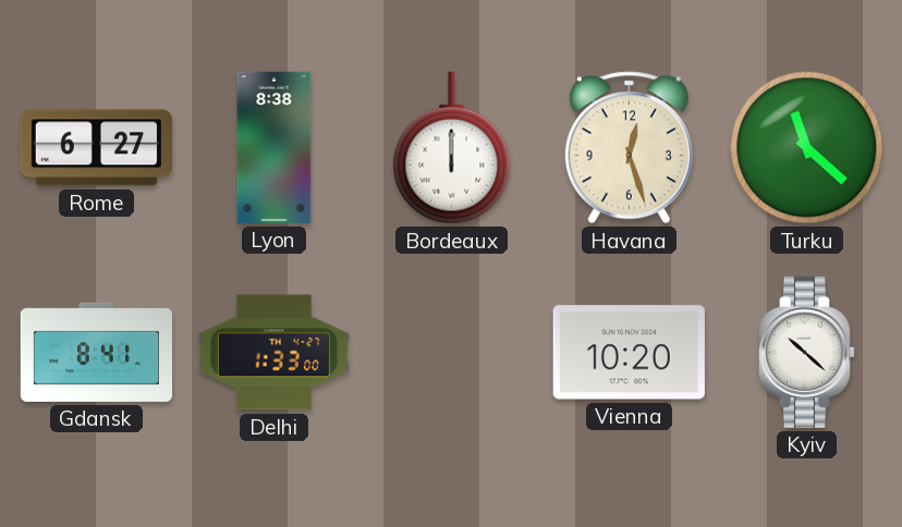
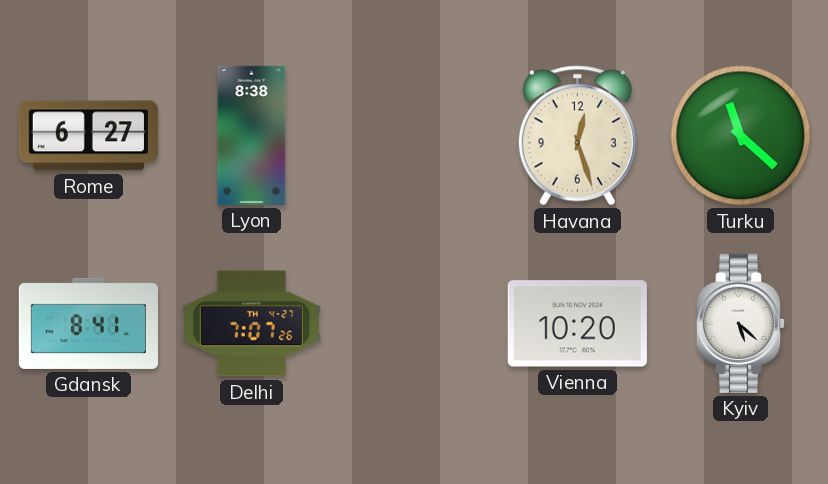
Bordeaux: 12:00 -> none
Delhi: 1:33 -> 7:07
Kyiv: 10:22 -> 5:22
